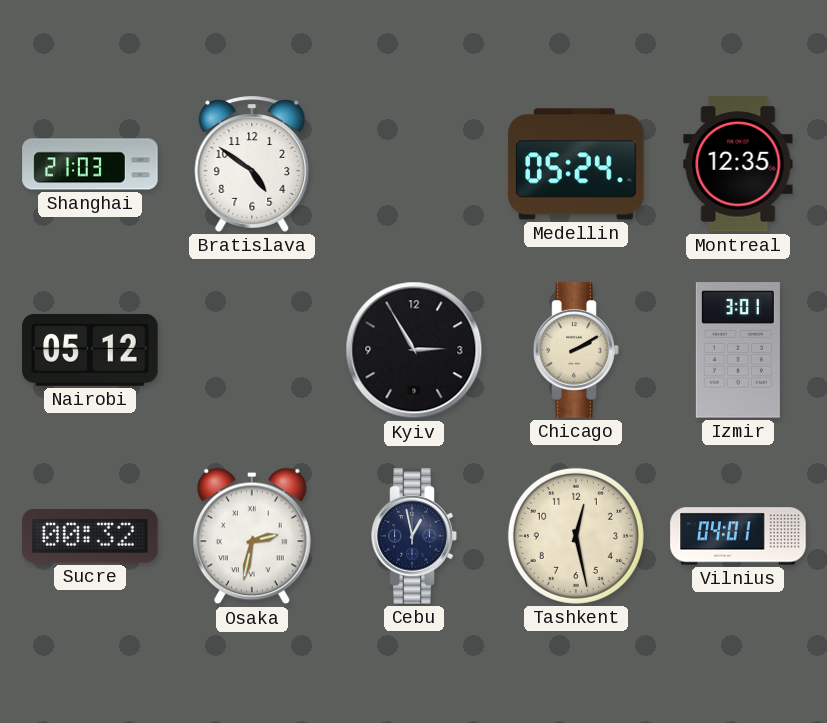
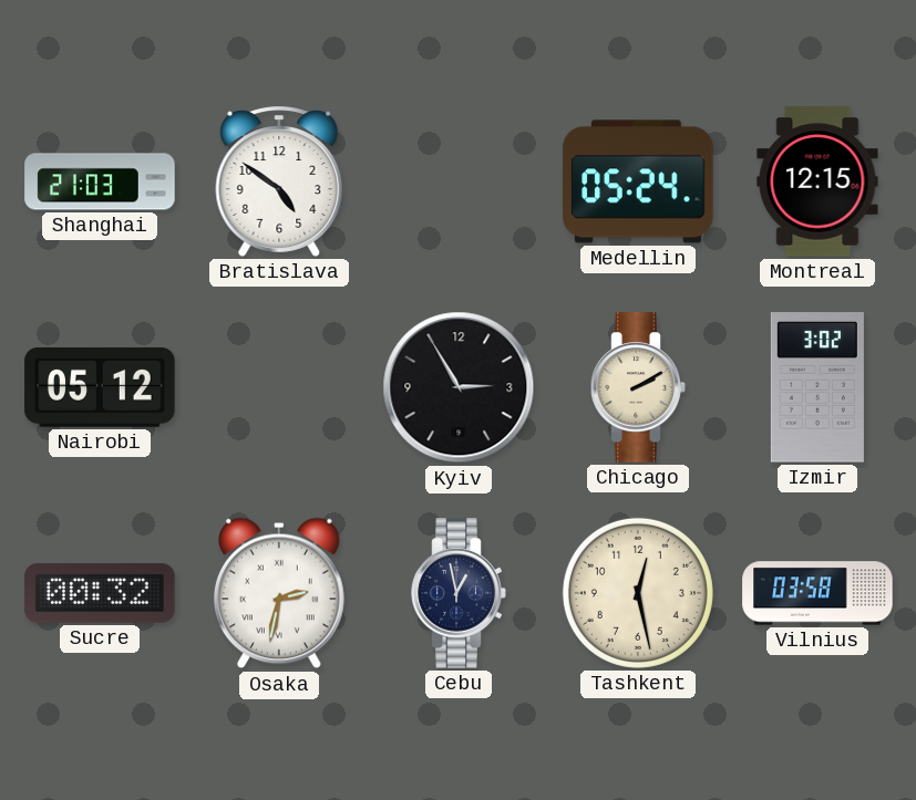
Montreal: 12:35 -> 12:15
Izmir: 3:01 -> 3:02
Vilnius: 04:01 -> 03:58
